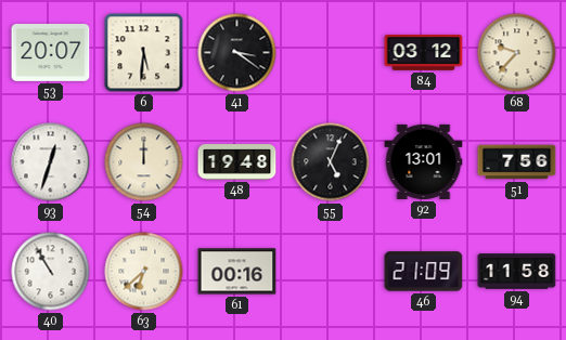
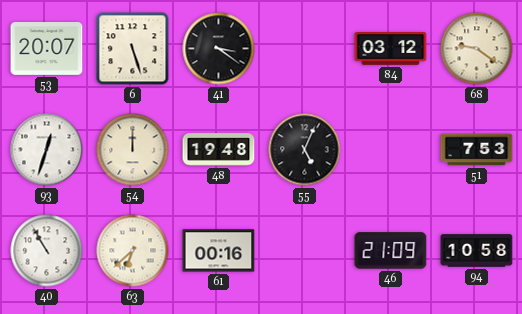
6: 5:31 -> 5:27
68: 9:37 -> 9:21
92: 13:01 -> none
51: 7:56 -> 7:53
94: 11:58 -> 10:58
